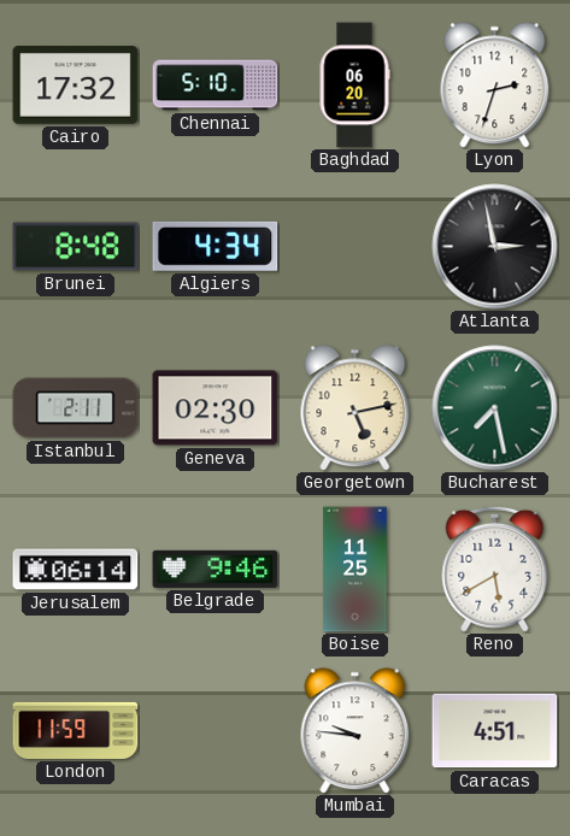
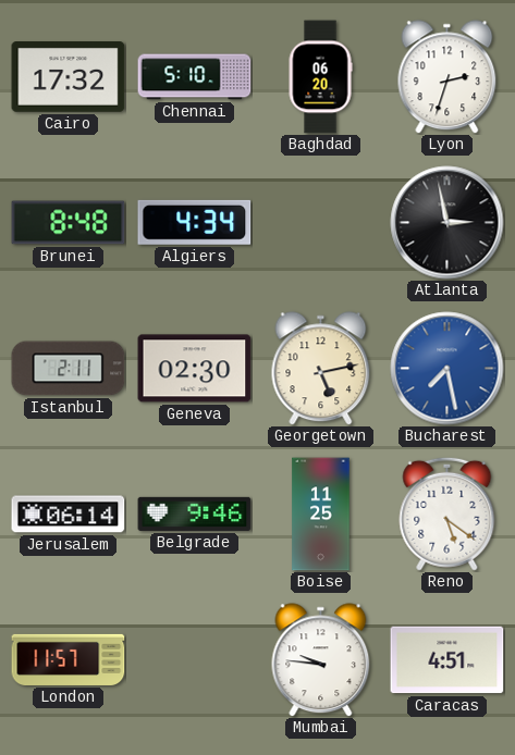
Bucharest dial: green -> blue
Reno: 5:40 -> 5:21
London: 11:59 -> 11:57
